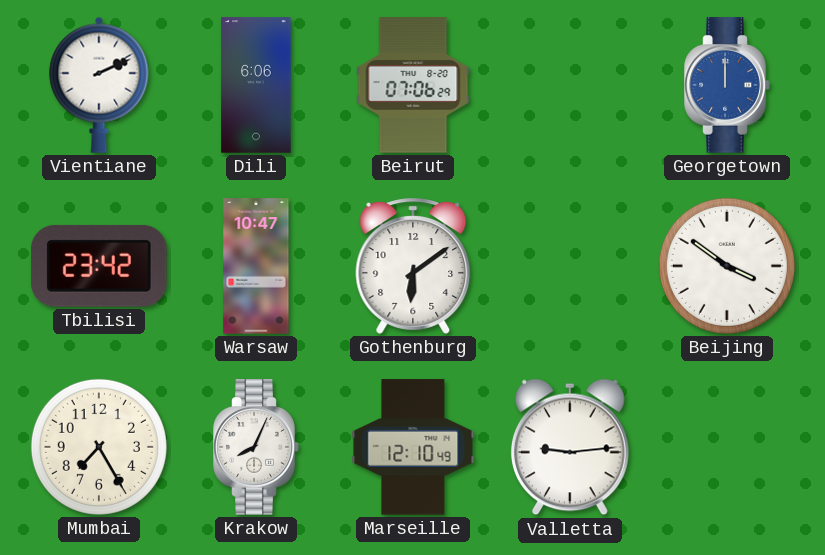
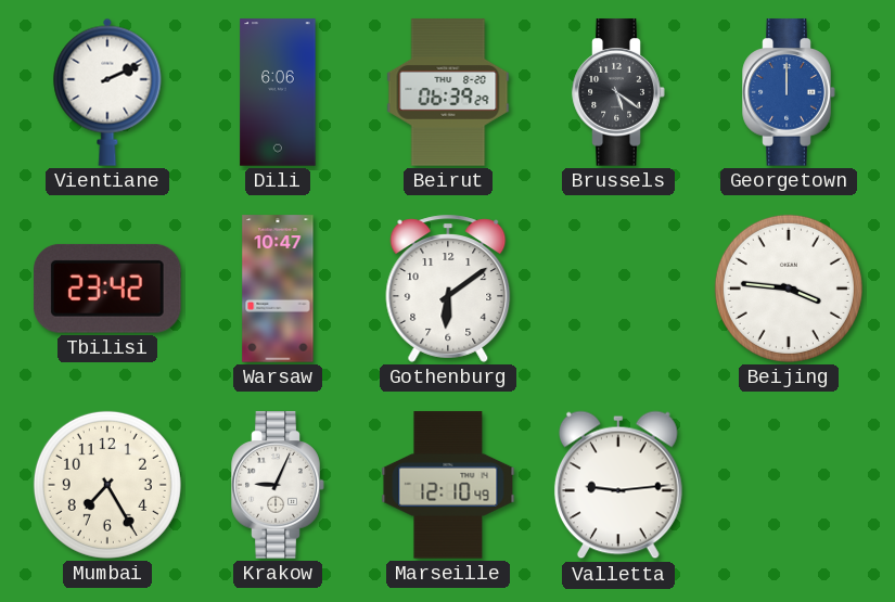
Beirut: 07:06 -> 06:39
Brussels: none -> 5:21
Beijing: 3:51 -> 3:46
Krakow: 8:04 -> 9:04
